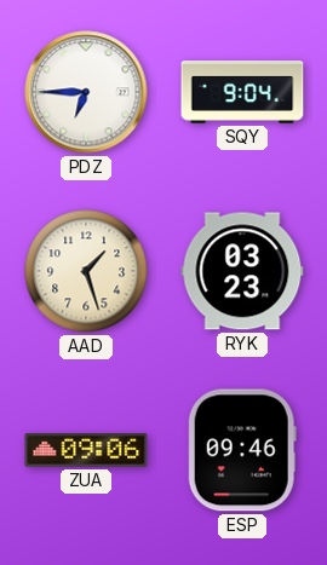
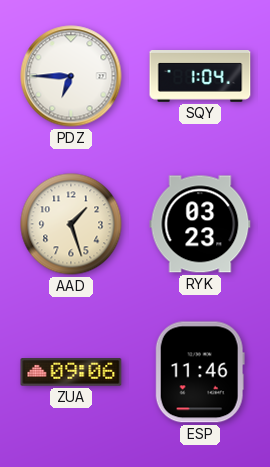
SQY: 9:04 -> 1:04
ESP: 09:46 -> 11:46
